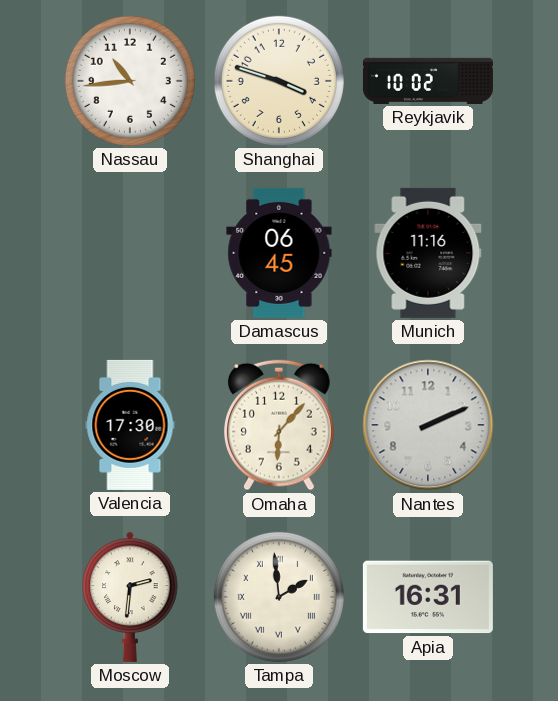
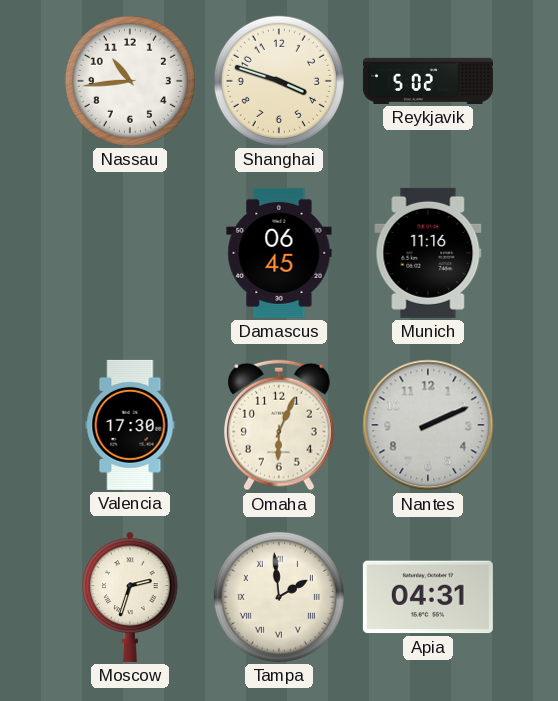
Reykjavik: 10:02 -> 5:02
Omaha: 6:07 -> 6:04
Moscow: 2:31 -> 2:33
Apia: 16:31 -> 04:31
